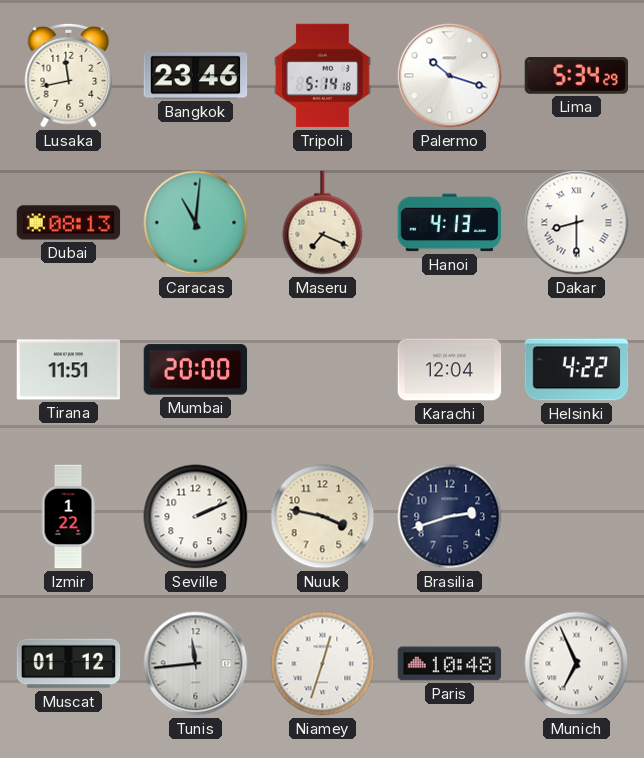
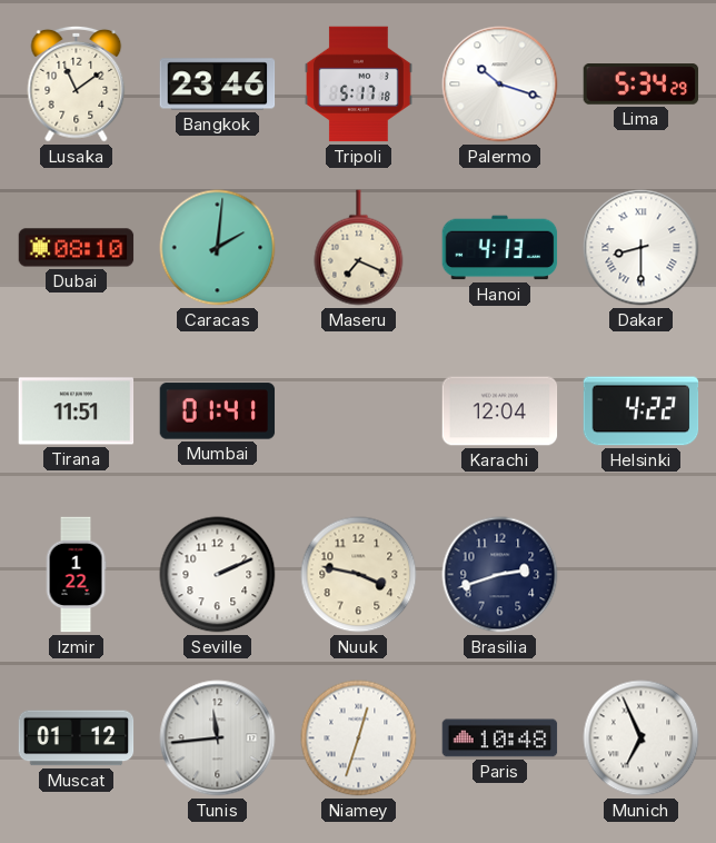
Lusaka: 11:43 -> 11:09
Tripoli: 5:14 -> 5:17
Dubai: 08:13 -> 08:10
Caracas: 11:01 -> 2:01
Mumbai: 20:00 -> 01:41
